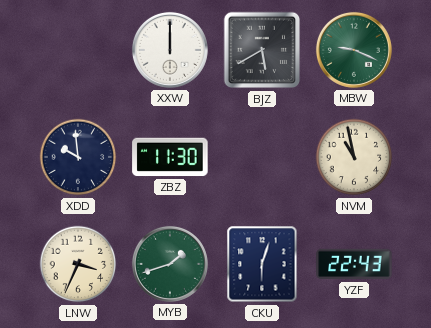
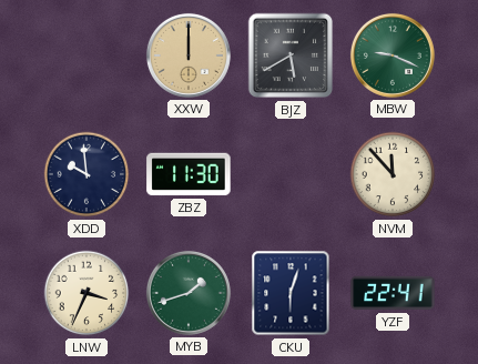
XXW dial: white -> champagne
NVM: 10:58 -> 11:53
YZF: 22:43 -> 22:41
